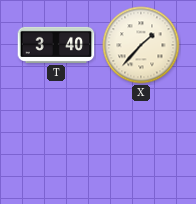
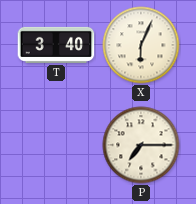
X: 1:37 -> 6:04
P: none -> 7:15
